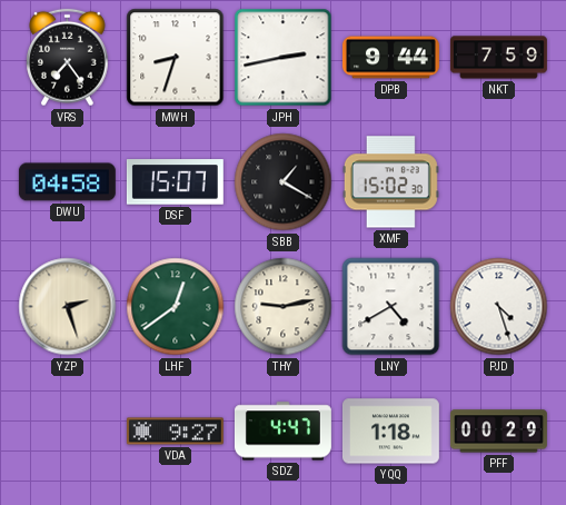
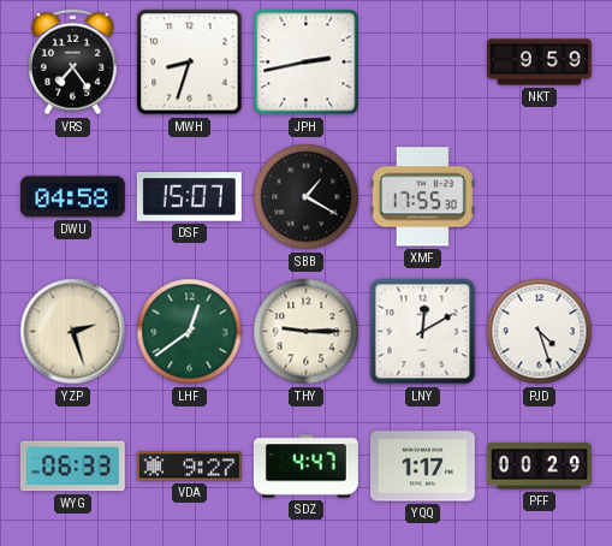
DPB: 9:44 -> none
NKT: 7:59 -> 9:59
XMF: 15:02 -> 17:55
THY: 9:13 -> 9:15
LNY: 4:40 -> 12:10
WYG: none -> 06:33
YQQ: 1:18 -> 1:17
